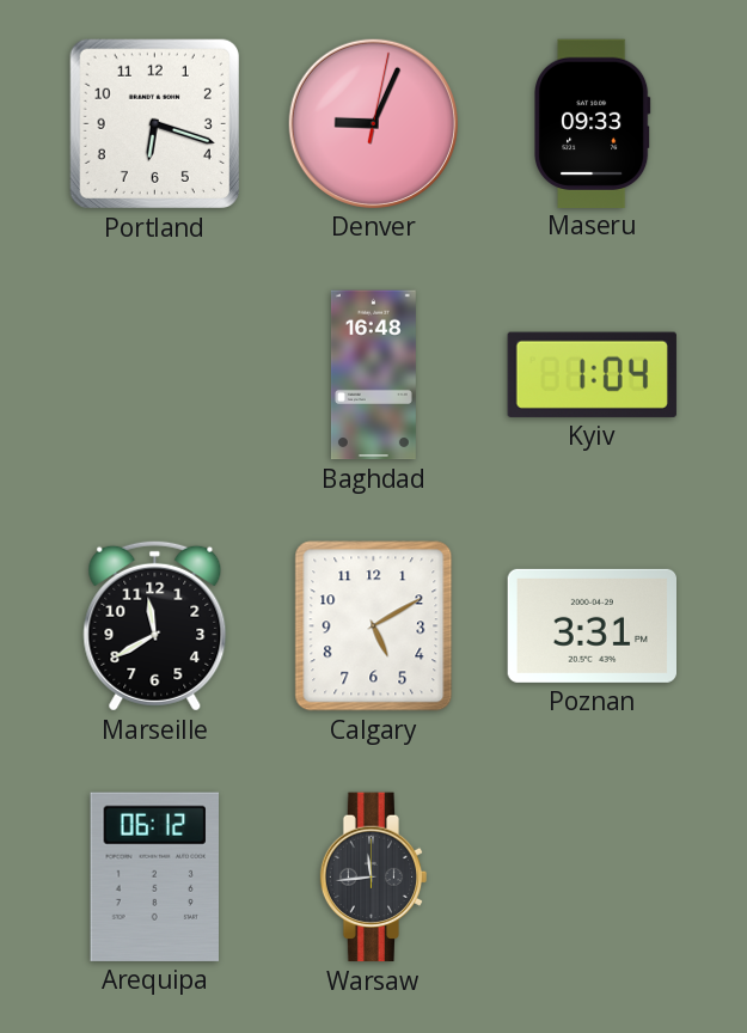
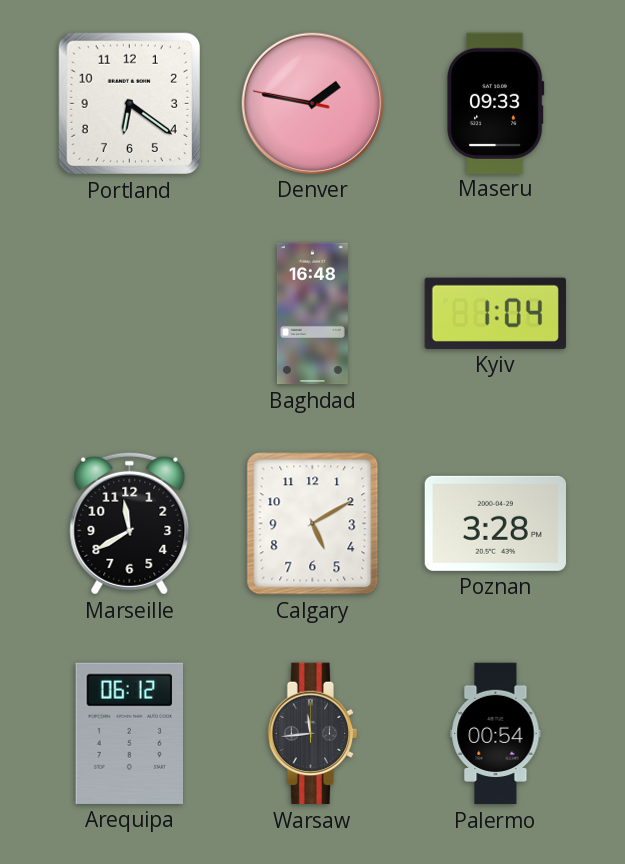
Portland: 6:18 -> 6:21
Denver: 9:04 -> 1:46
Poznan: 3:31 -> 3:28
Palermo: none -> 00:54
